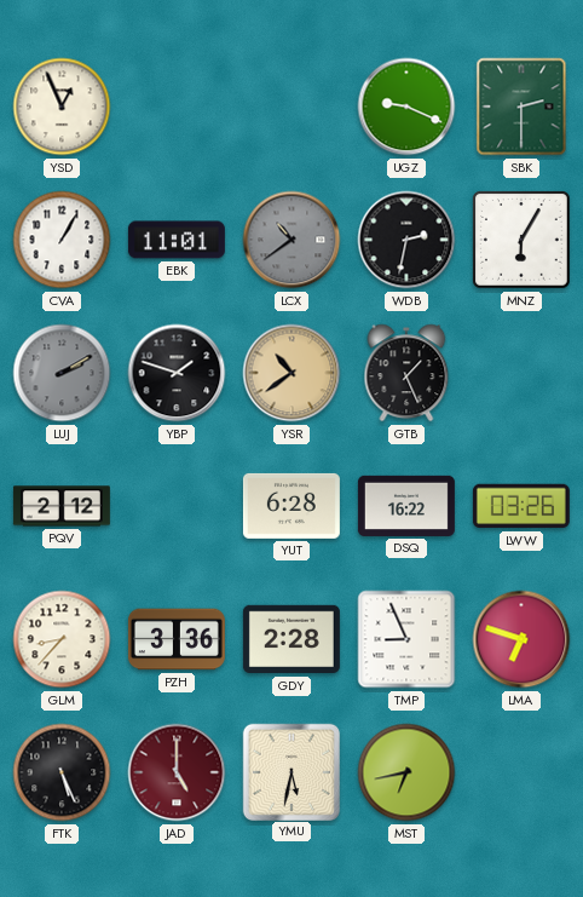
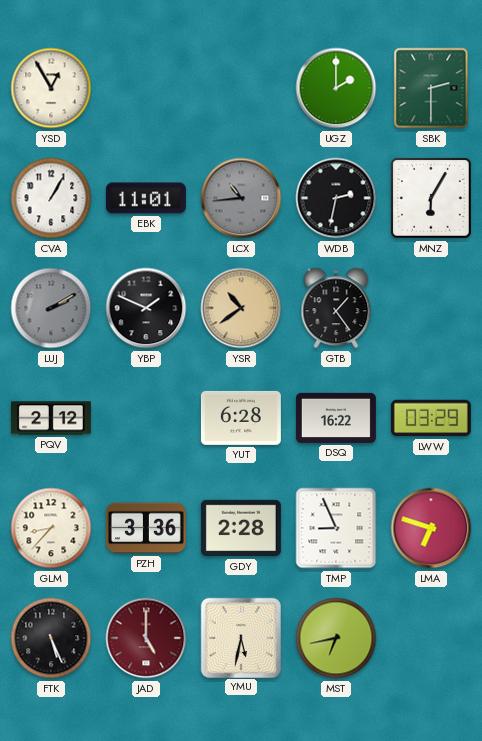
YSD: 12:56 -> 12:55
UGZ: 9:19 -> 2:00
LCX: 10:39 -> 10:44
YBP: 1:48 -> 1:49
GTB: 1:26 -> 1:24
LWW: 03:26 -> 03:29
